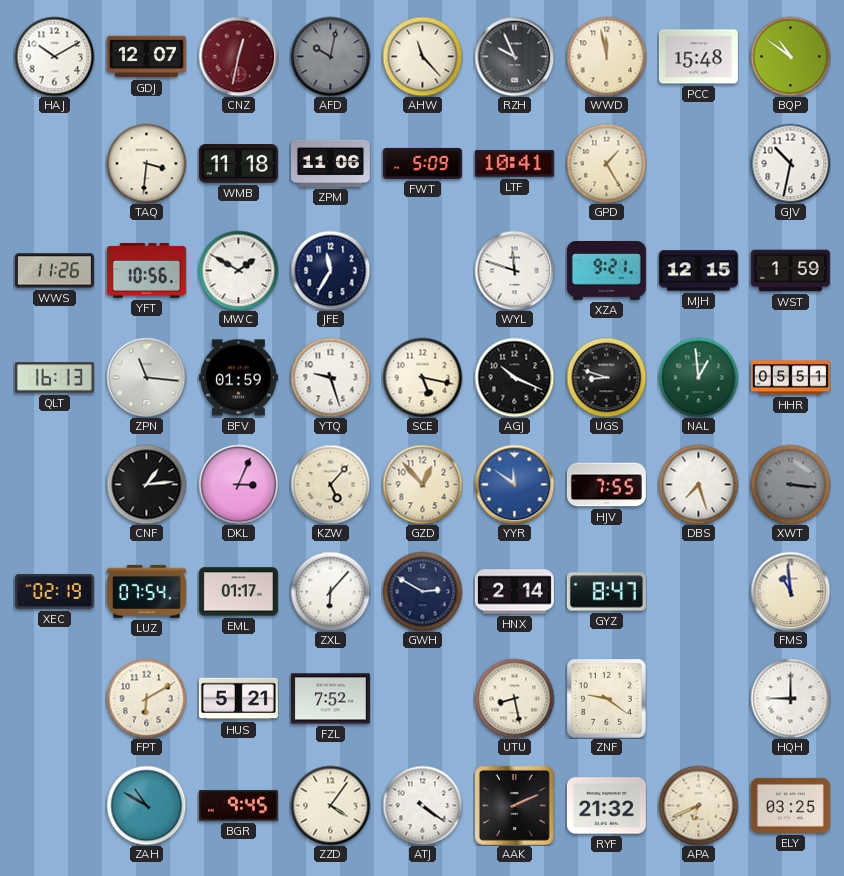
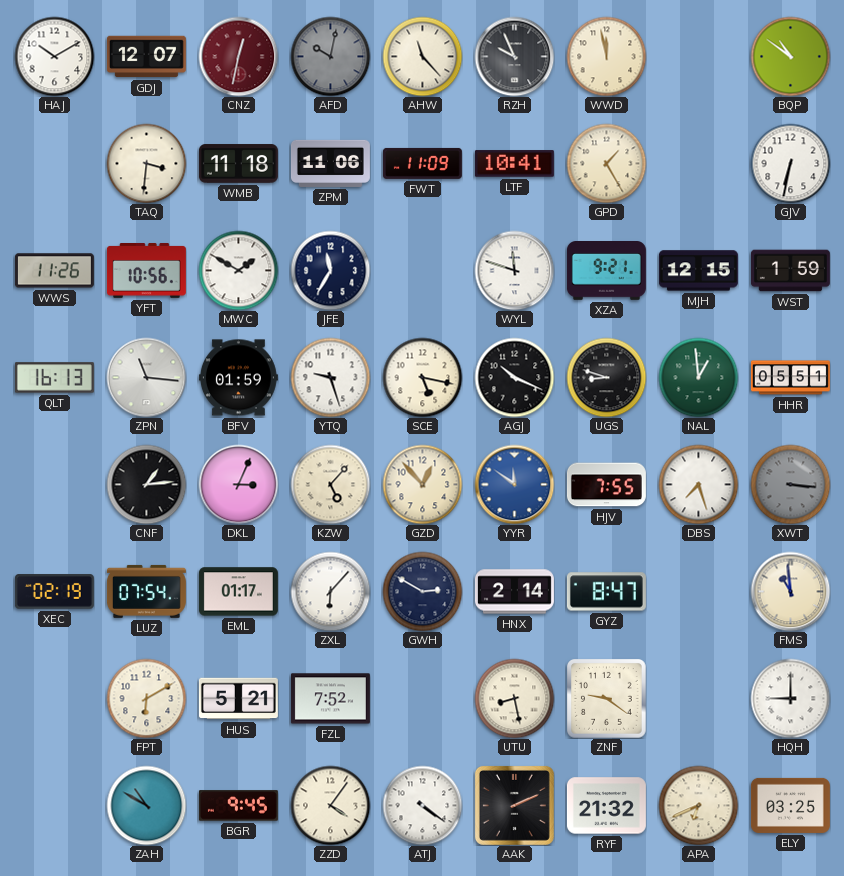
PCC: 15:48 -> none
FWT: 5:09 -> 11:09
GJV: 10:32 -> 6:32
